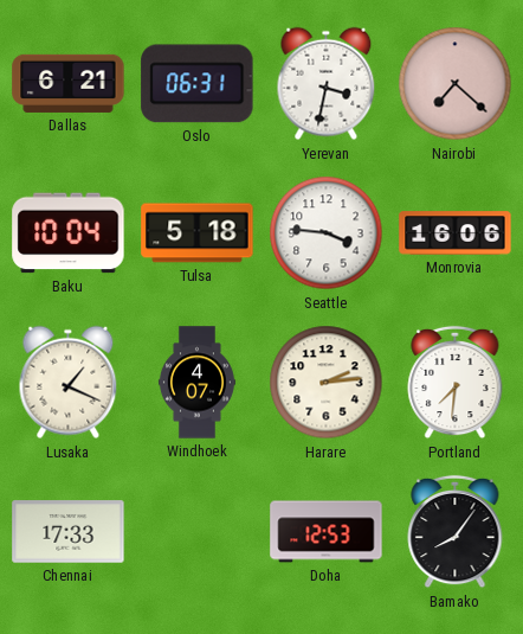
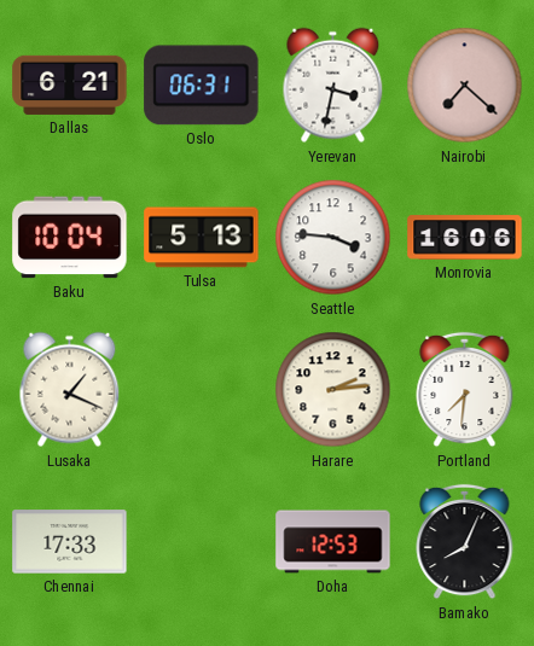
Tulsa: 5:18 -> 5:13
Windhoek: 4:07 -> none
Bamako: 8:06 -> 8:04
